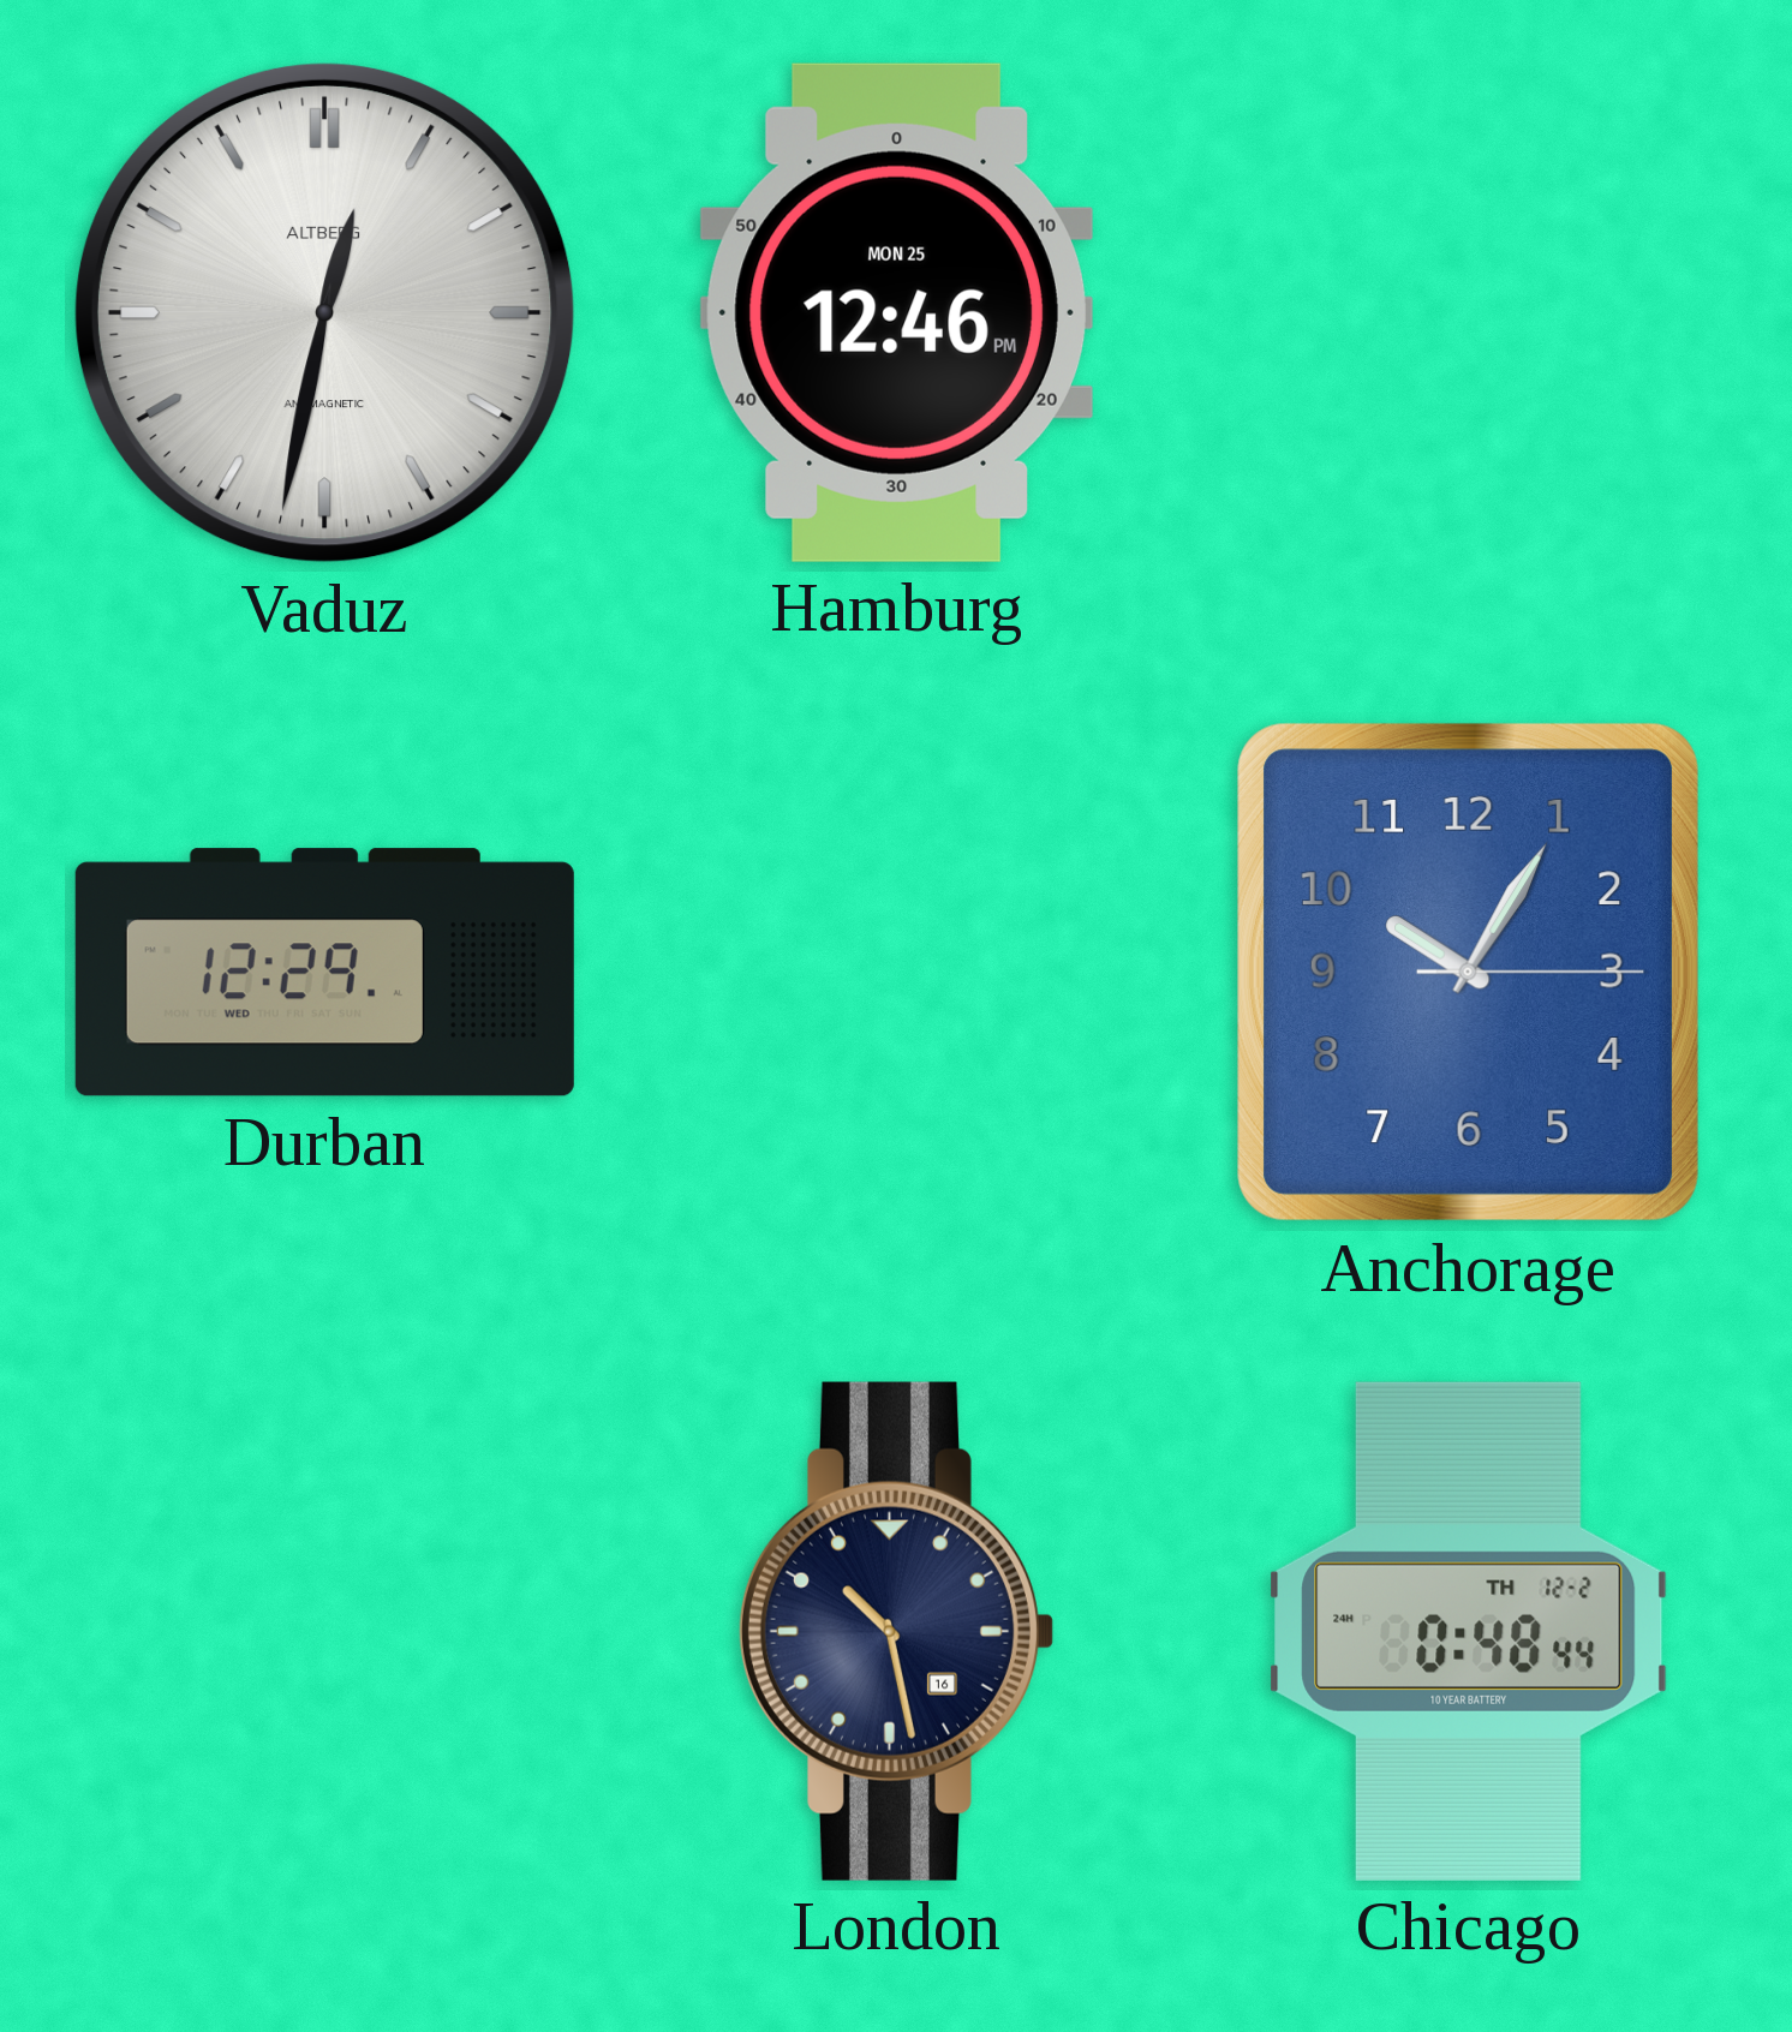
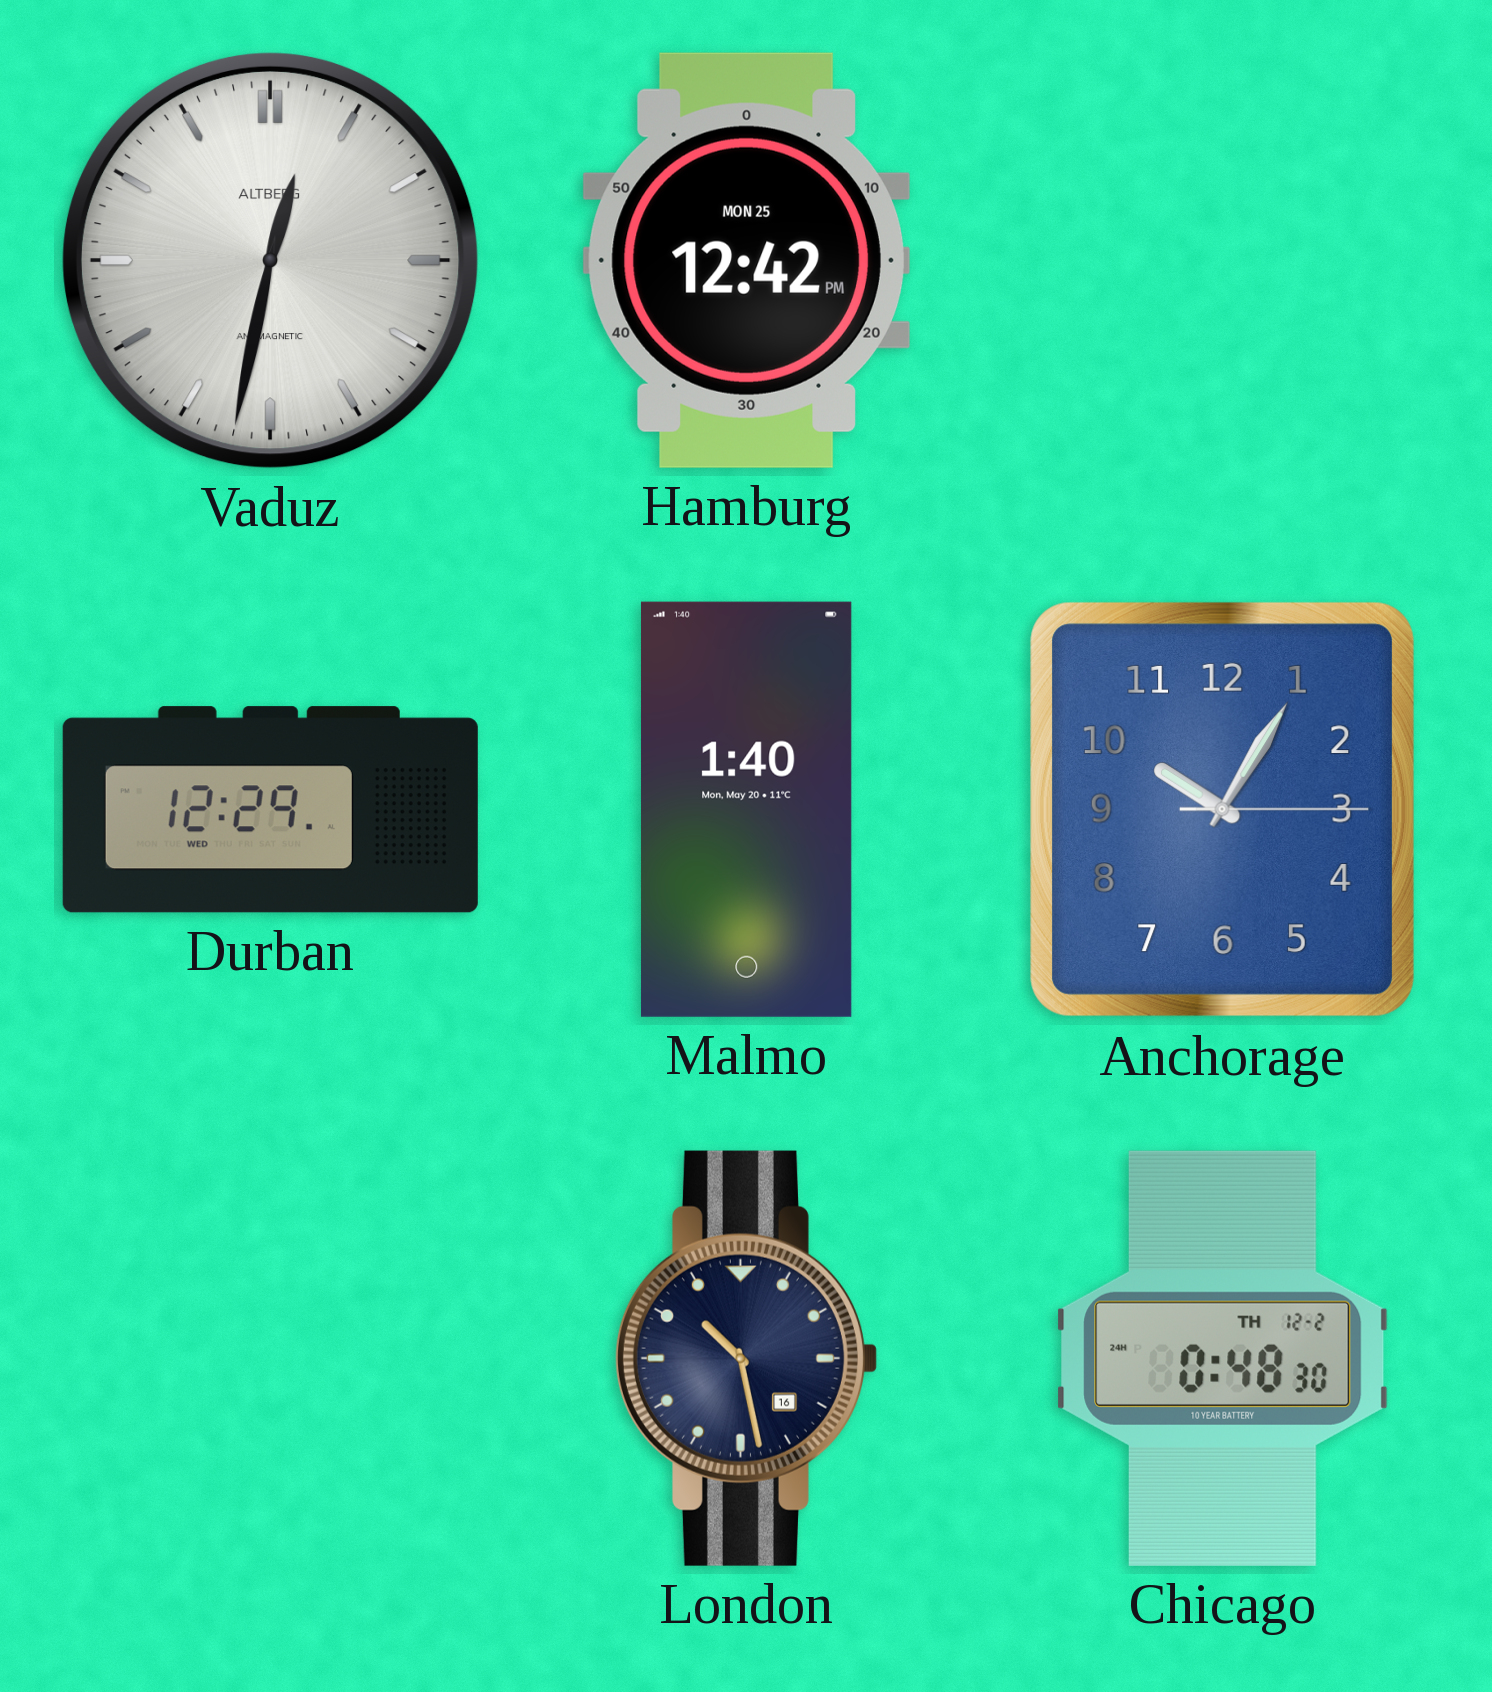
Hamburg: 12:46 -> 12:42
Malmo: none -> 1:40
Chicago: 0:48:44 -> 0:48:30
